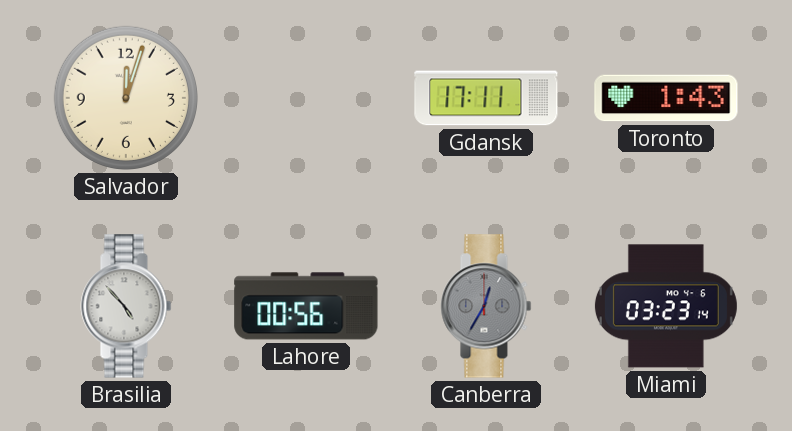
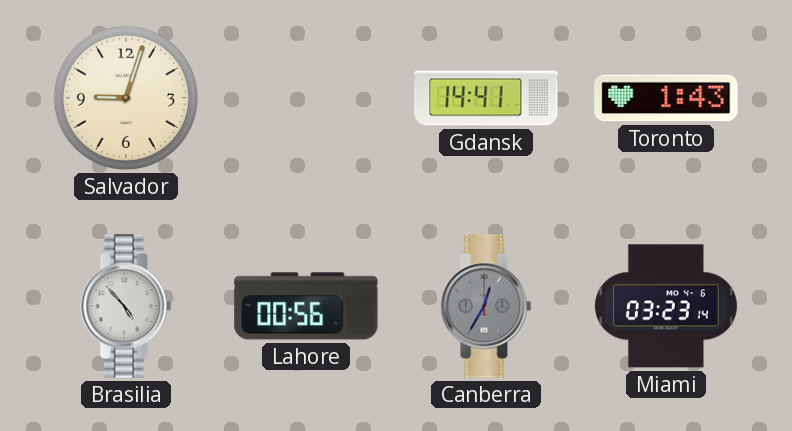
Salvador: 12:03 -> 9:03
Gdansk: 17:11 -> 14:41
